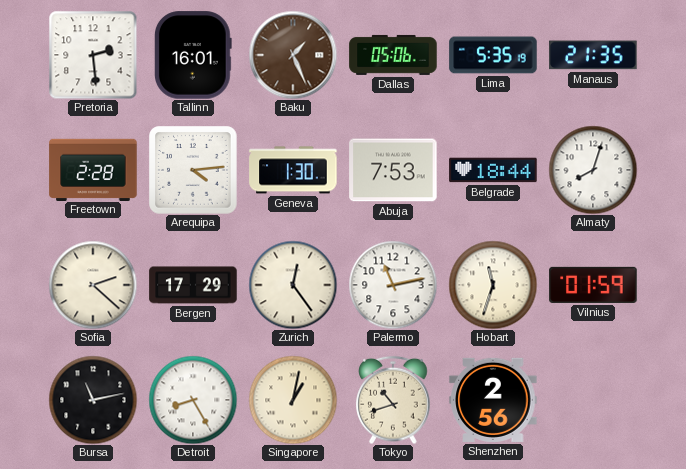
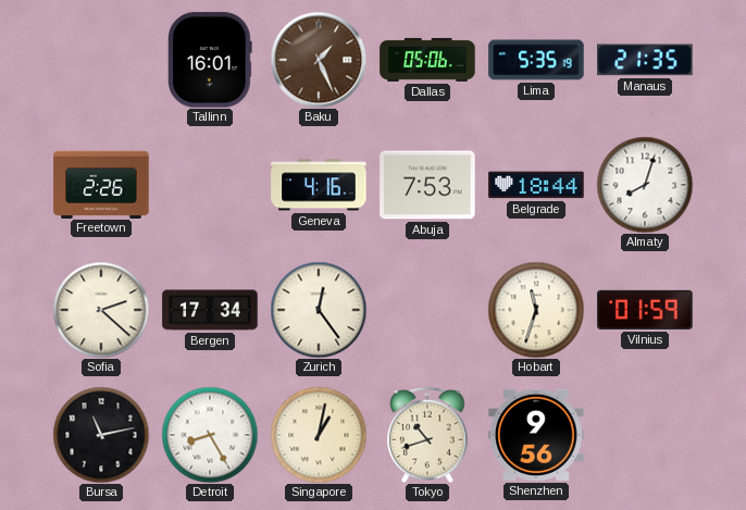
Pretoria: 2:29 -> none
Freetown: 2:28 -> 2:26
Arequipa: 4:14 -> none
Geneva: 1:30 -> 4:16
Bergen: 17:29 -> 17:34
Palermo: 11:13 -> none
Shenzhen: 2:56 -> 9:56
